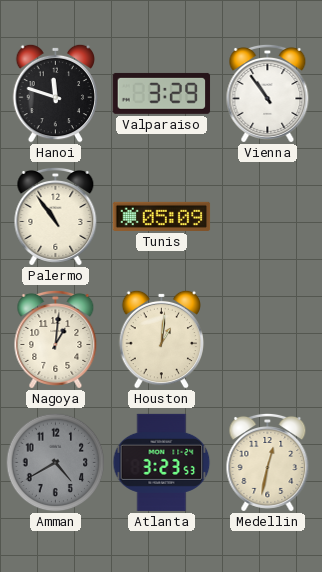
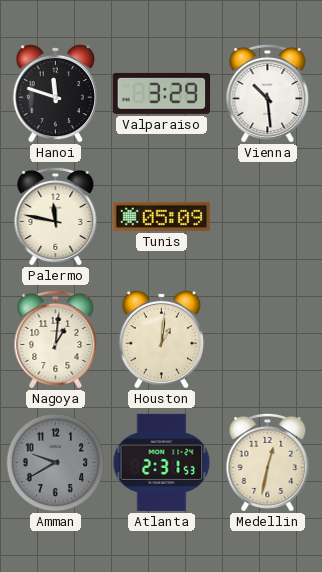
Vienna: 10:54 -> 10:29
Palermo: 10:54 -> 11:47
Amman: 4:40 -> 9:40
Atlanta: 3:23 -> 2:31
